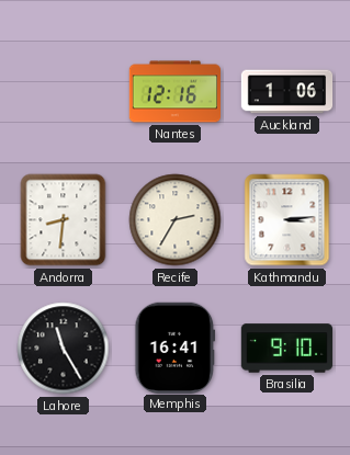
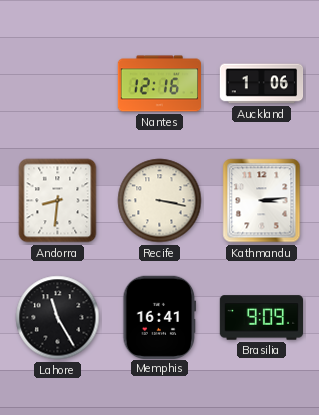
Recife: 2:35 -> 3:17
Brasilia: 9:10 -> 9:09
